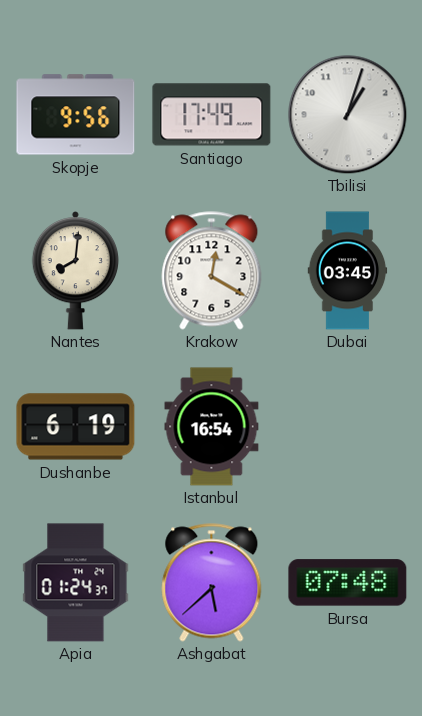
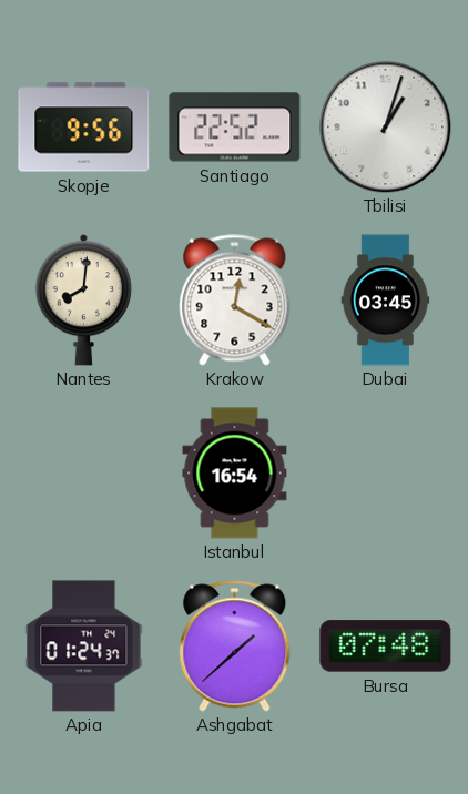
Santiago: 17:49 -> 22:52
Dushanbe: 6:19 -> none
Ashgabat: 5:38 -> 1:38
